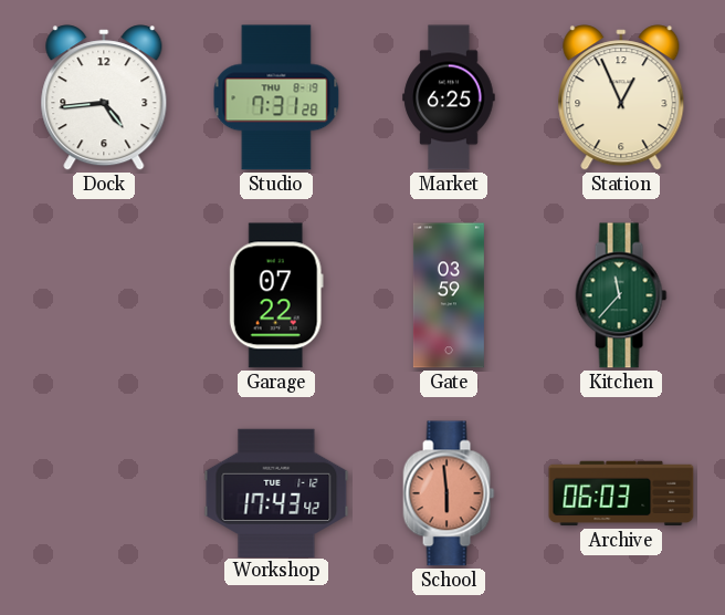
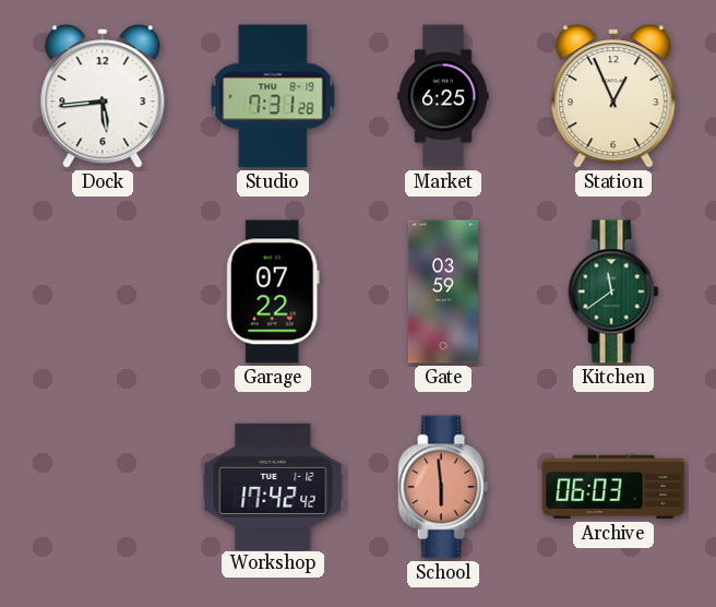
Dock: 4:44 -> 5:44
Kitchen: 11:37 -> 11:39
Workshop: 17:43 -> 17:42
